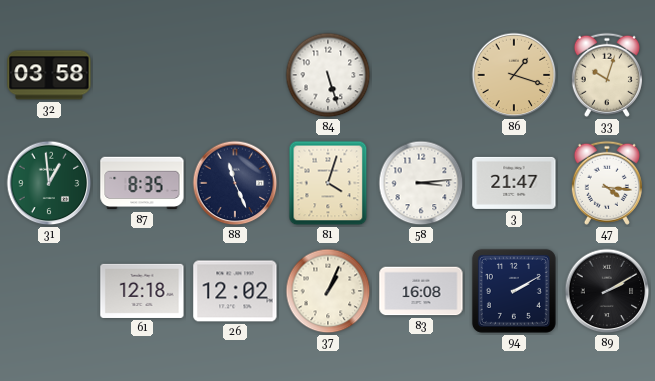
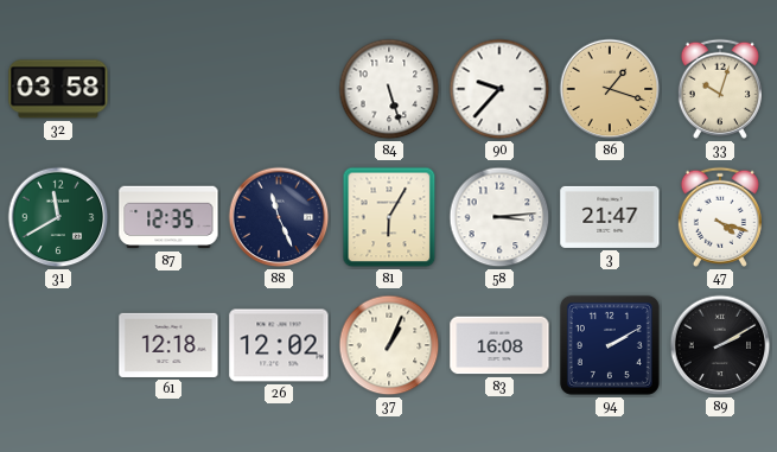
90: none -> 9:37
31: 12:59 -> 11:40
87: 8:35 -> 12:35
81: 4:03 -> 6:05
47: 4:16 -> 4:18
